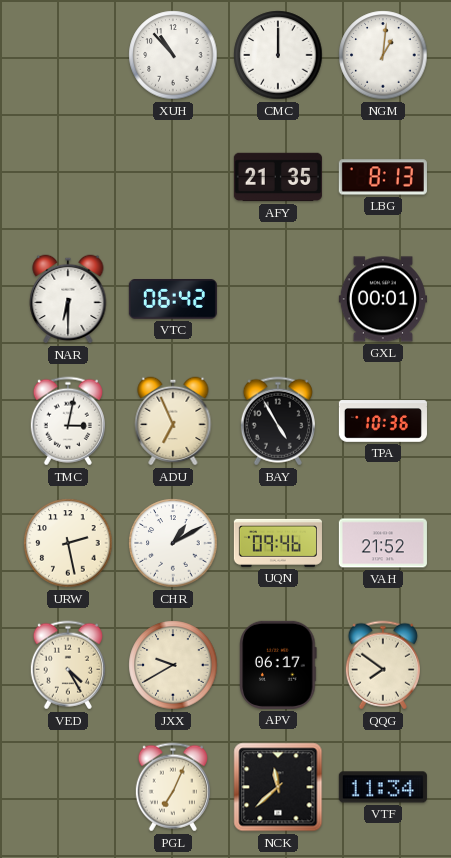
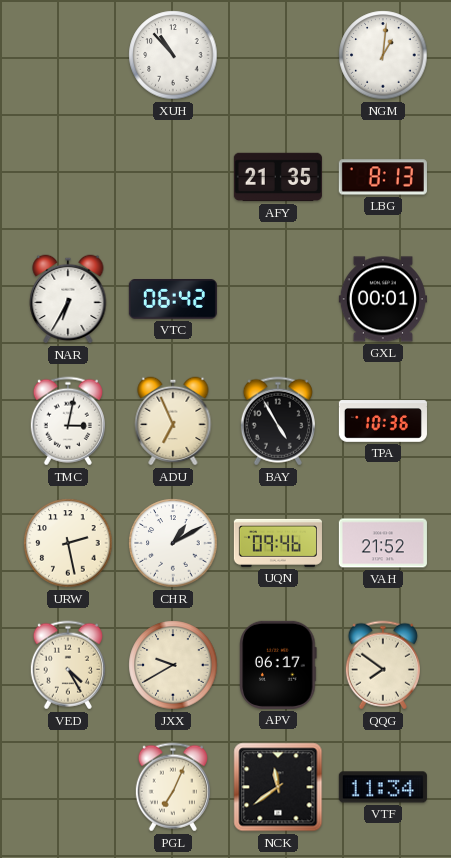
CMC: 12:00 -> none
NAR: 6:30 -> 6:35
NCK: 11:38 -> 11:39
